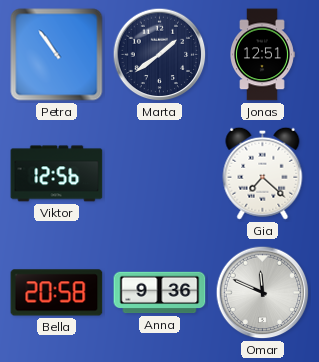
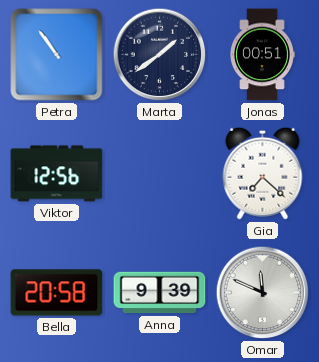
Jonas: 12:51 -> 00:51
Anna: 9:36 -> 9:39
